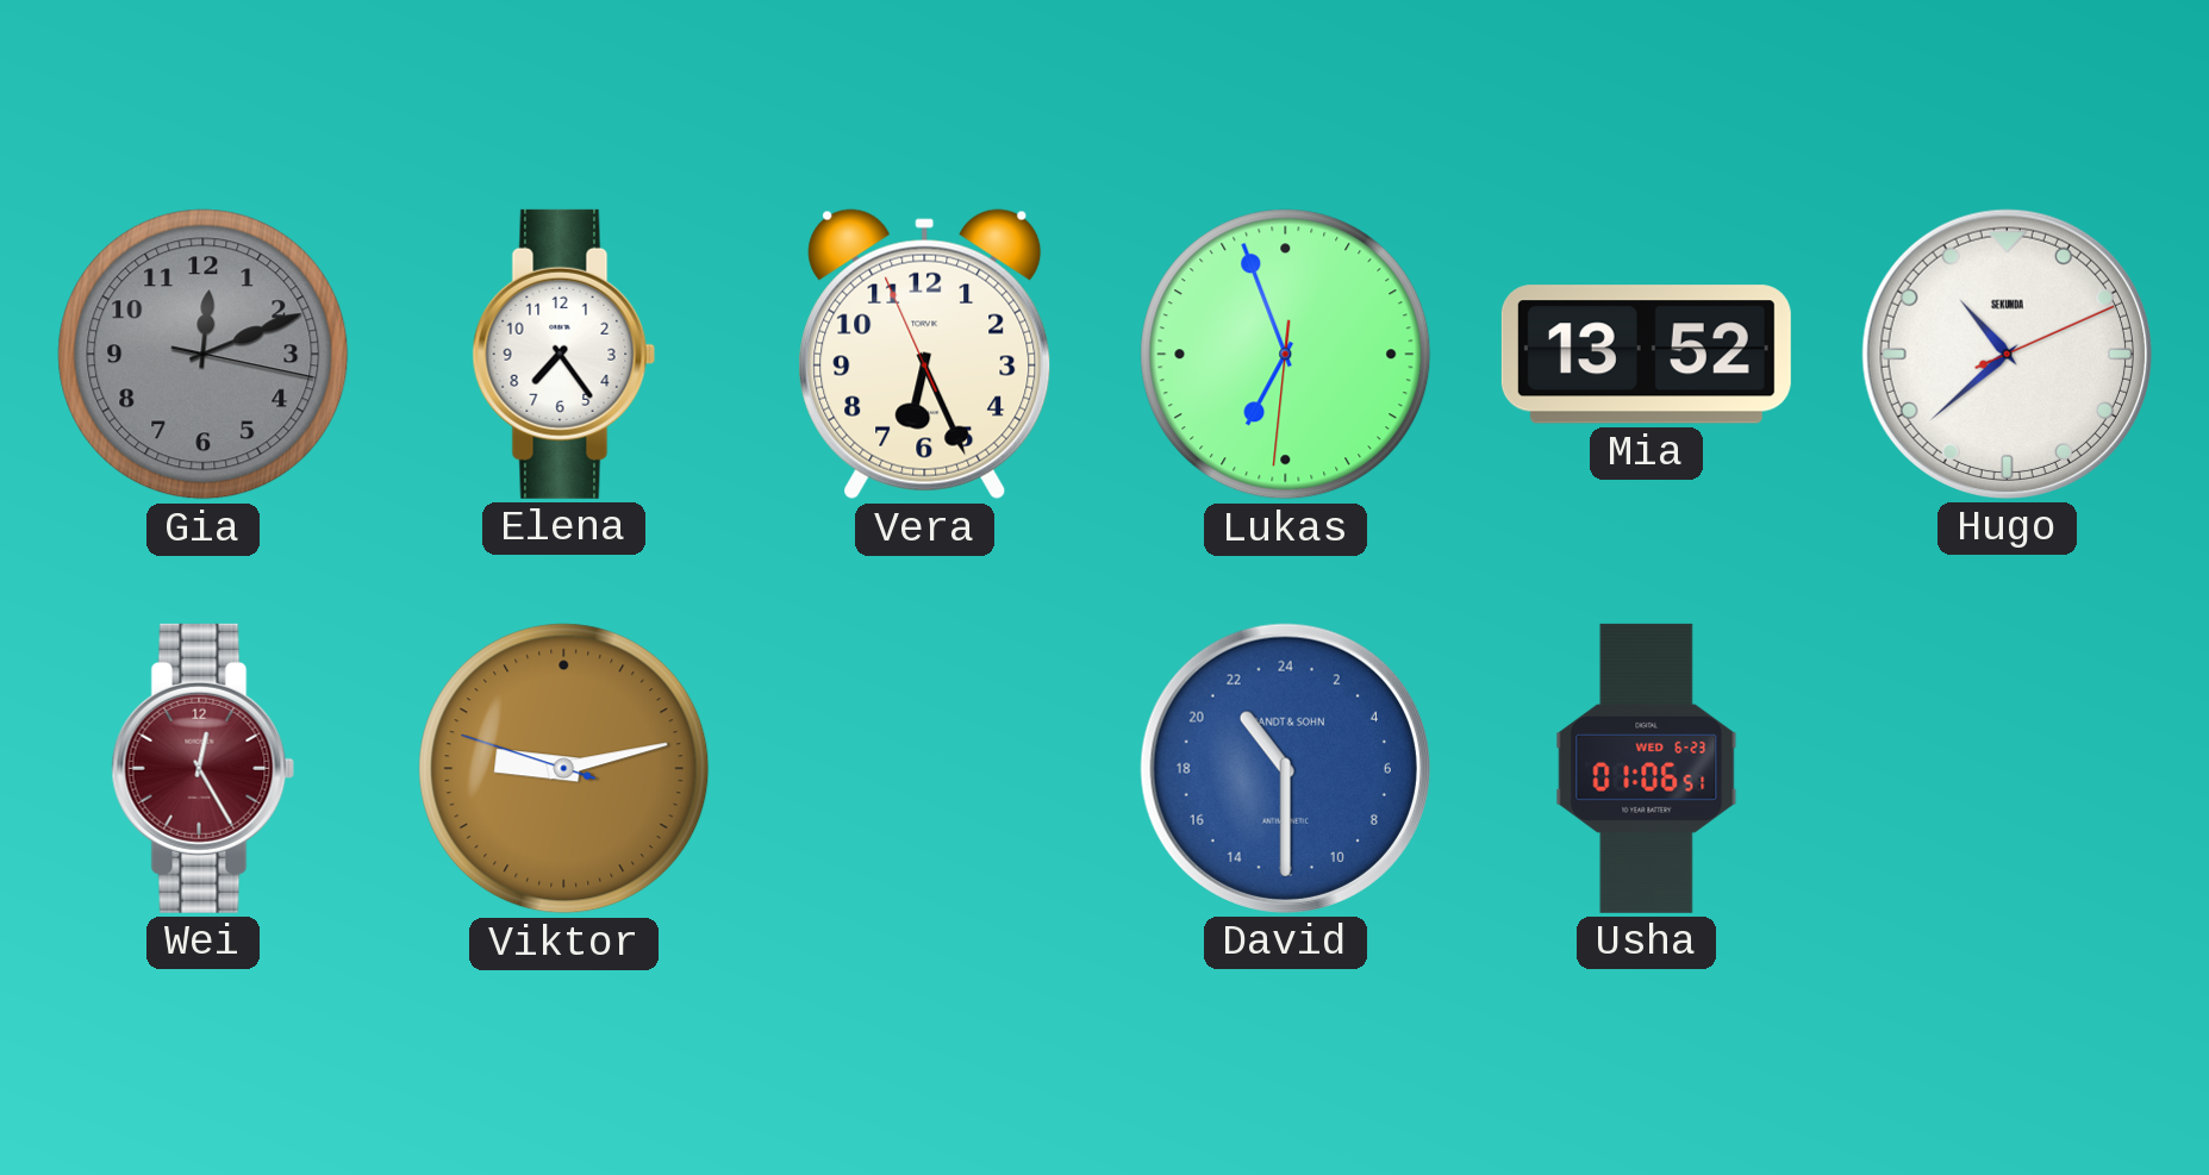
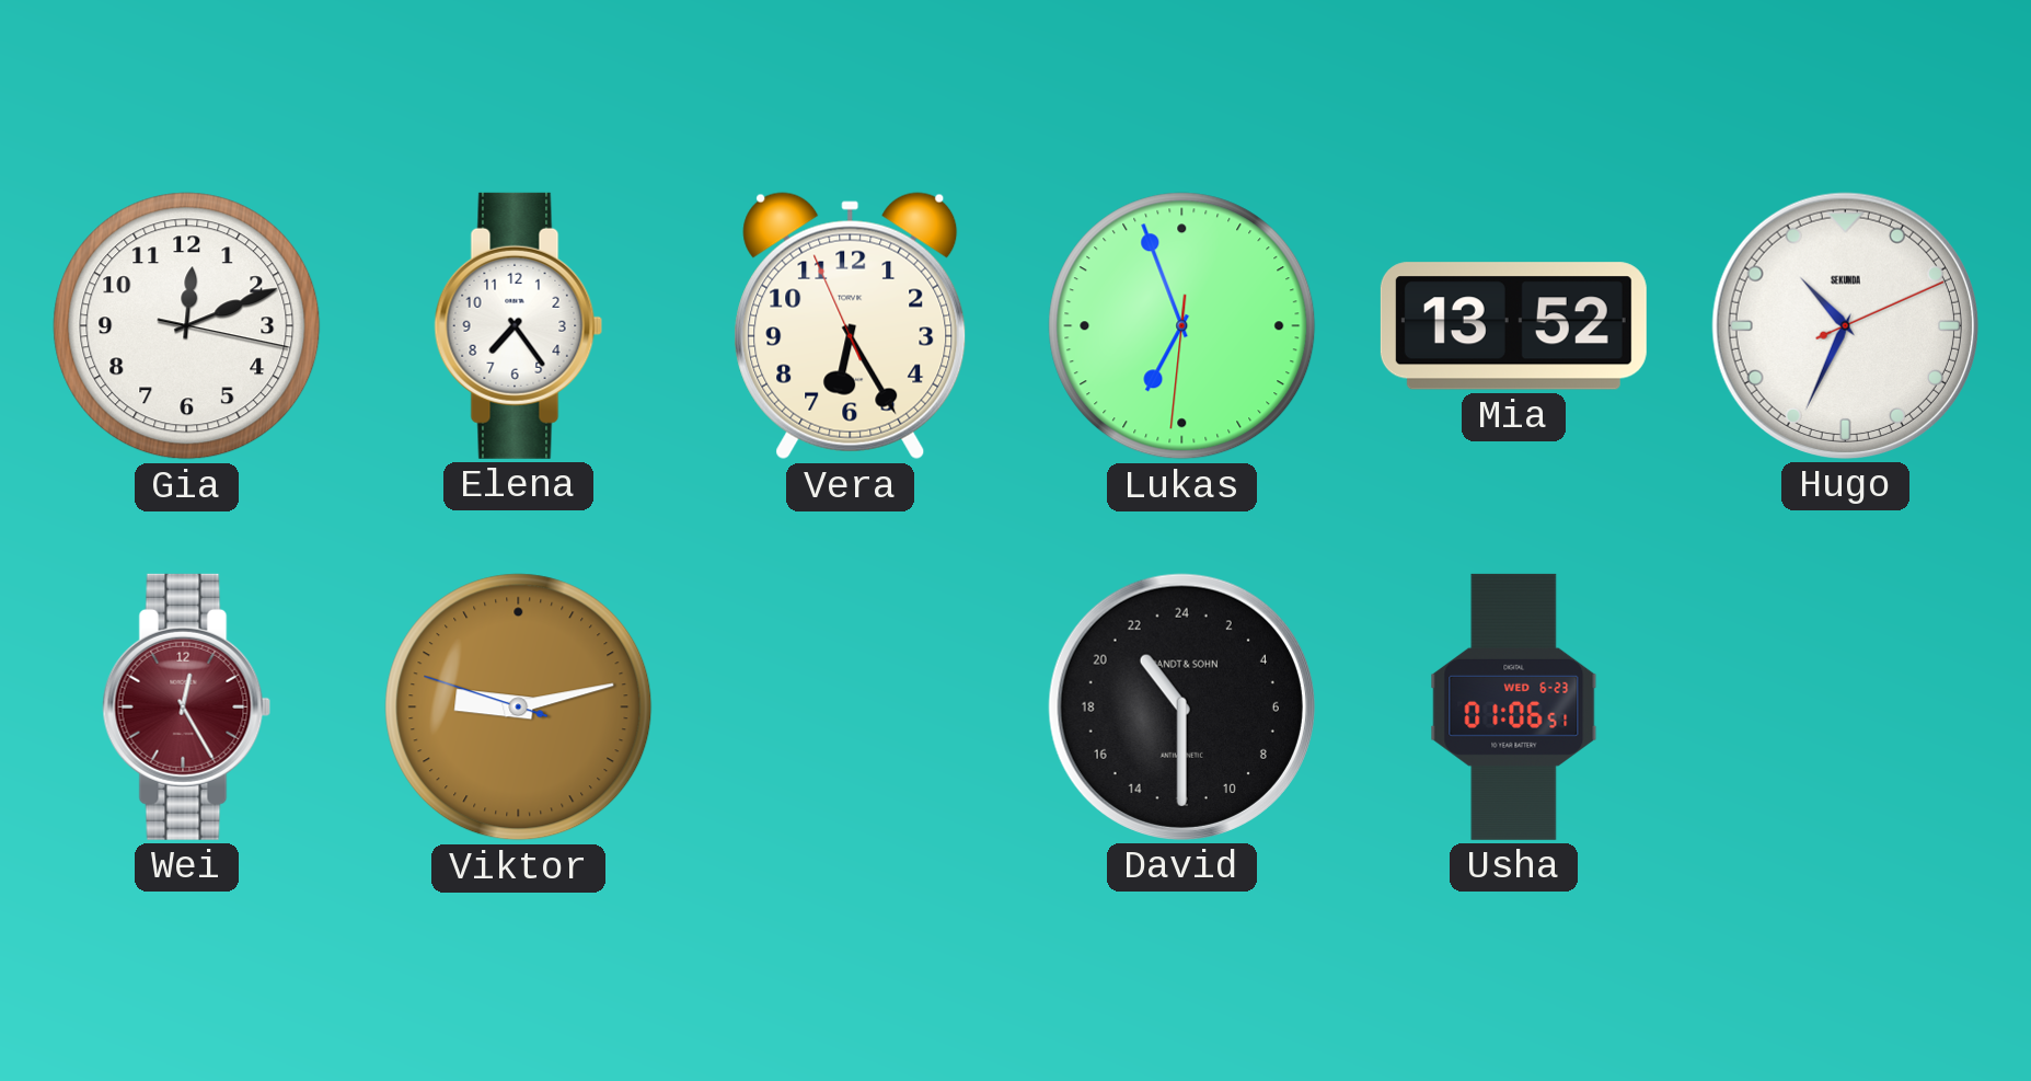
Gia dial: grey -> white
Vera: 6:25 -> 6:24
Hugo: 10:38 -> 10:34
David dial: blue -> black
